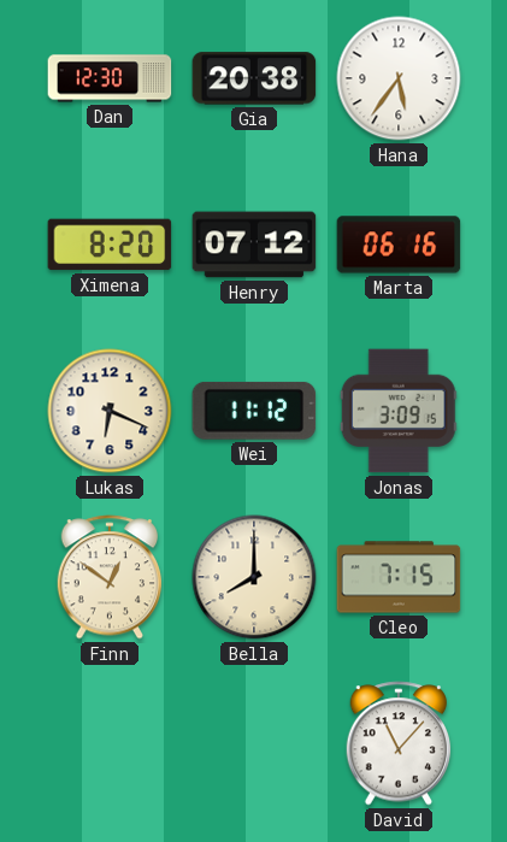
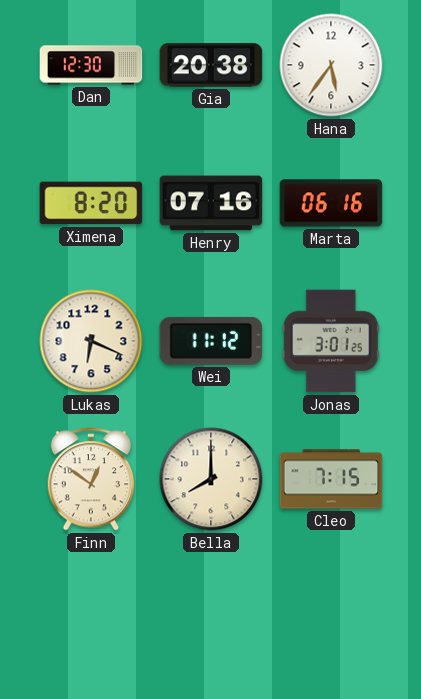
Henry: 07:12 -> 07:16
Jonas: 3:09 -> 3:01
David: 11:07 -> none
